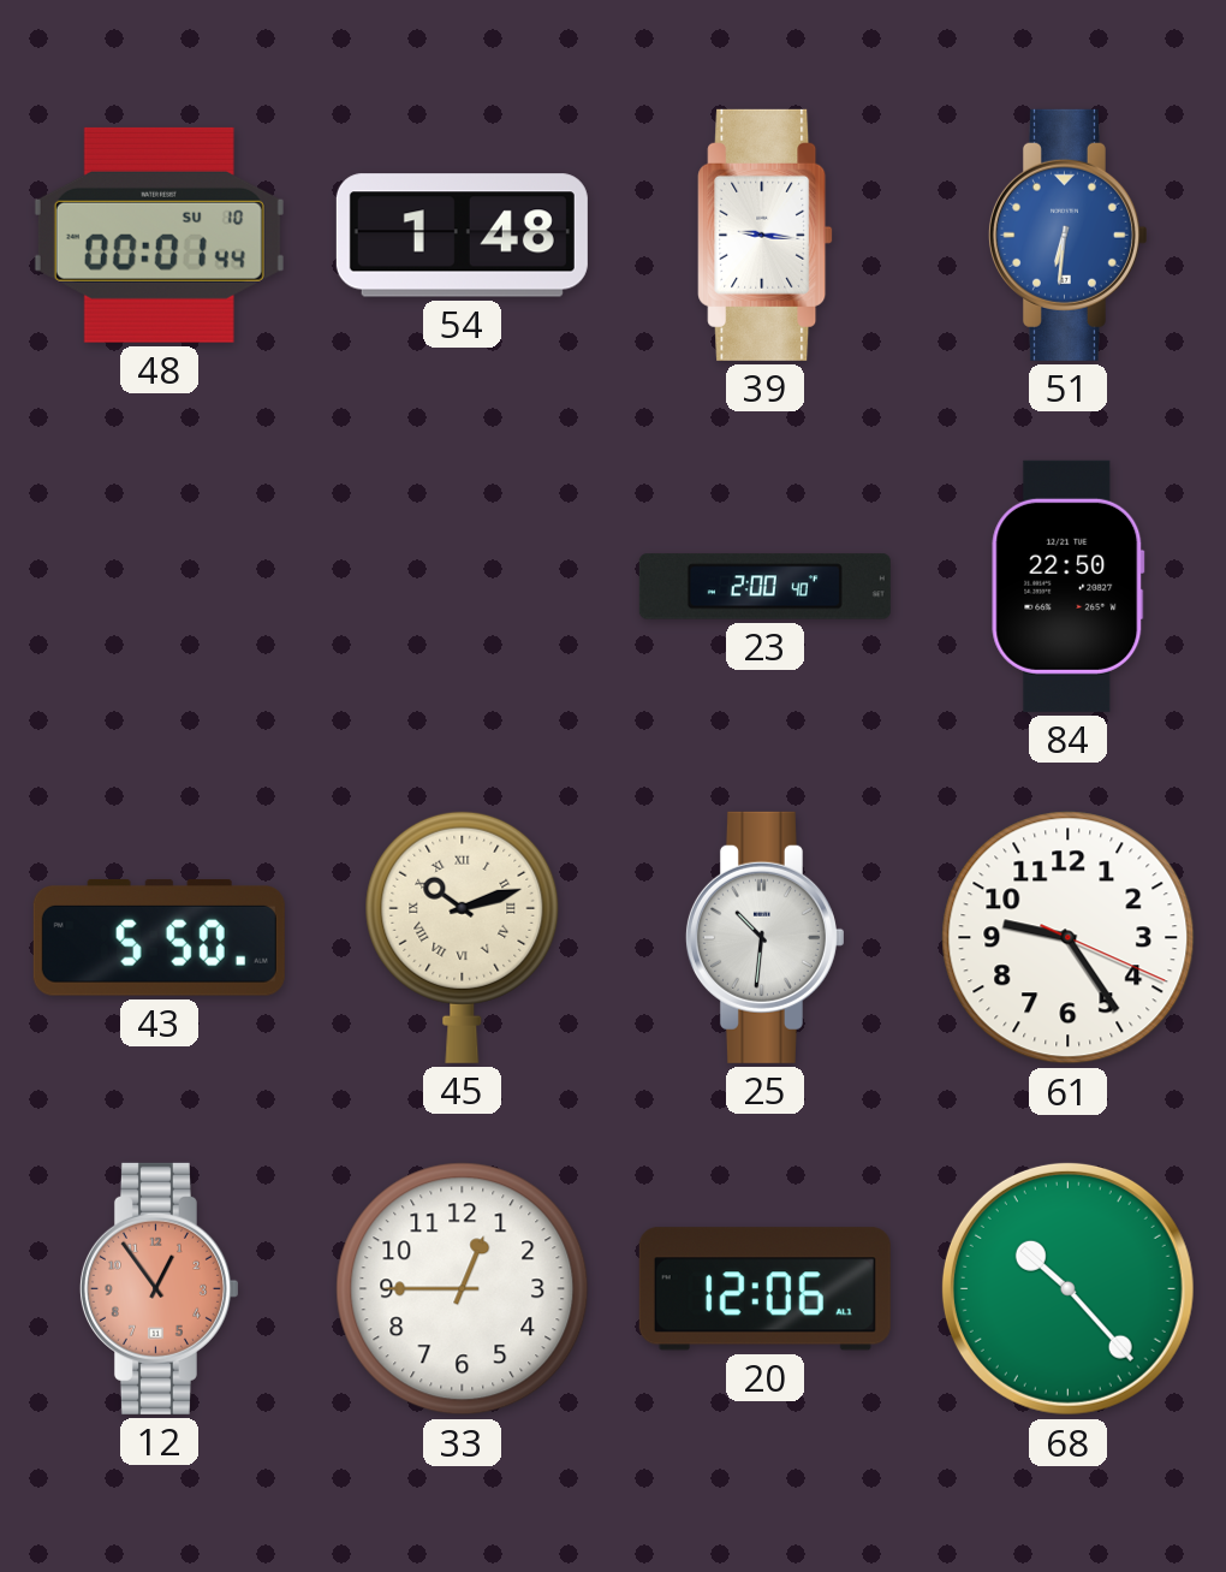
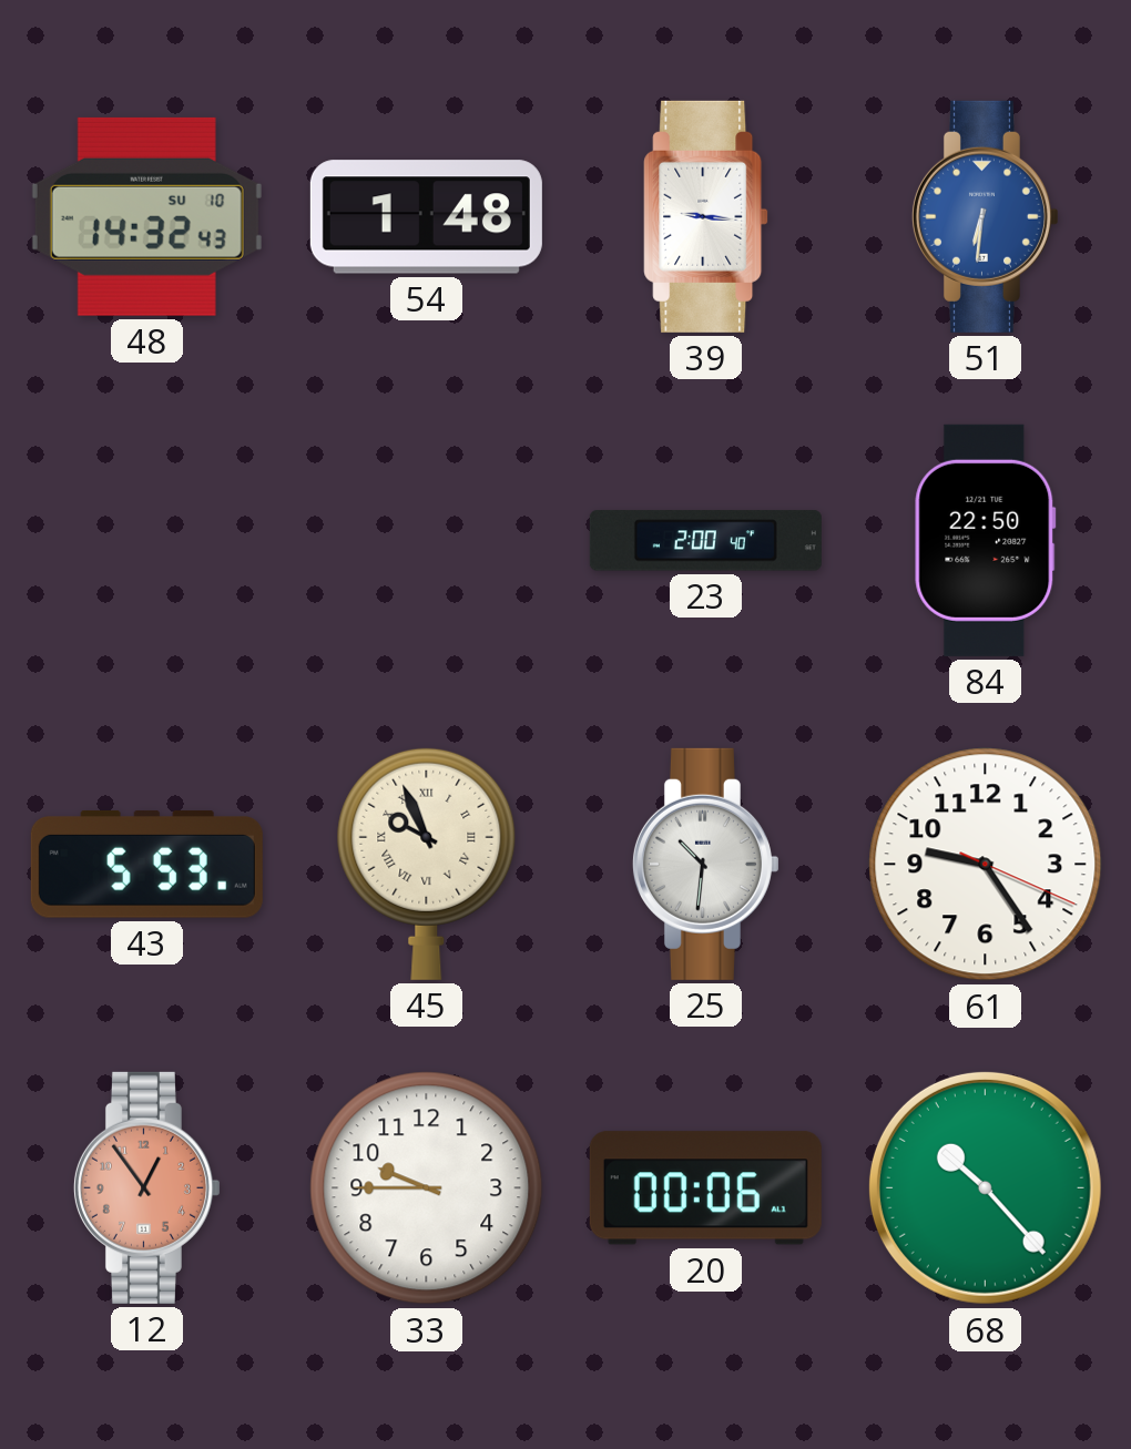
48: 00:01 -> 14:32
43: 5:50 -> 5:53
45: 10:12 -> 9:56
33: 12:45 -> 9:45
20: 12:06 -> 00:06
